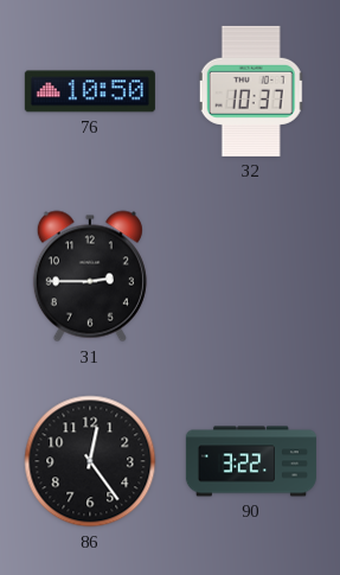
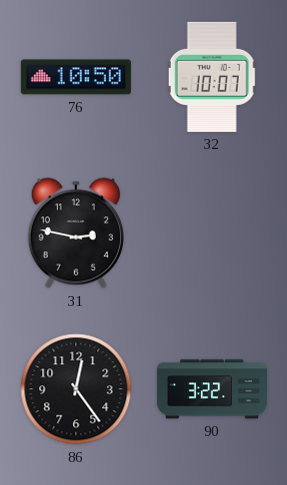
32: 10:37 -> 10:07
31: 2:45 -> 2:47
